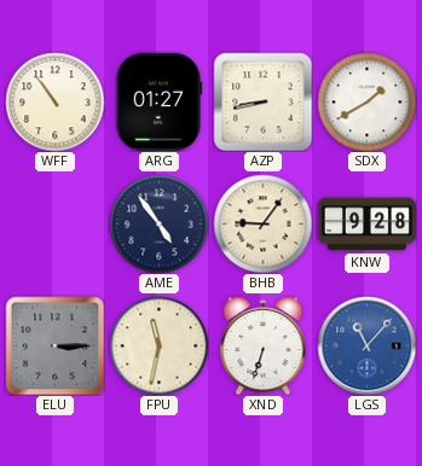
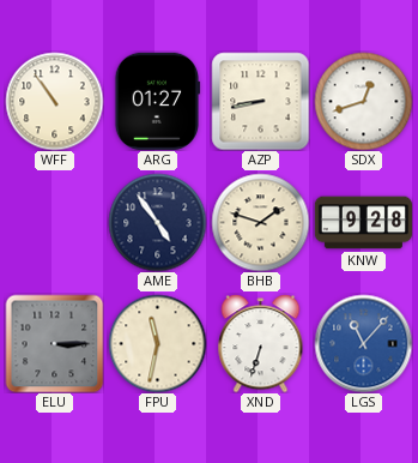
SDX: 1:40 -> 12:42
BHB: 9:06 -> 1:48
